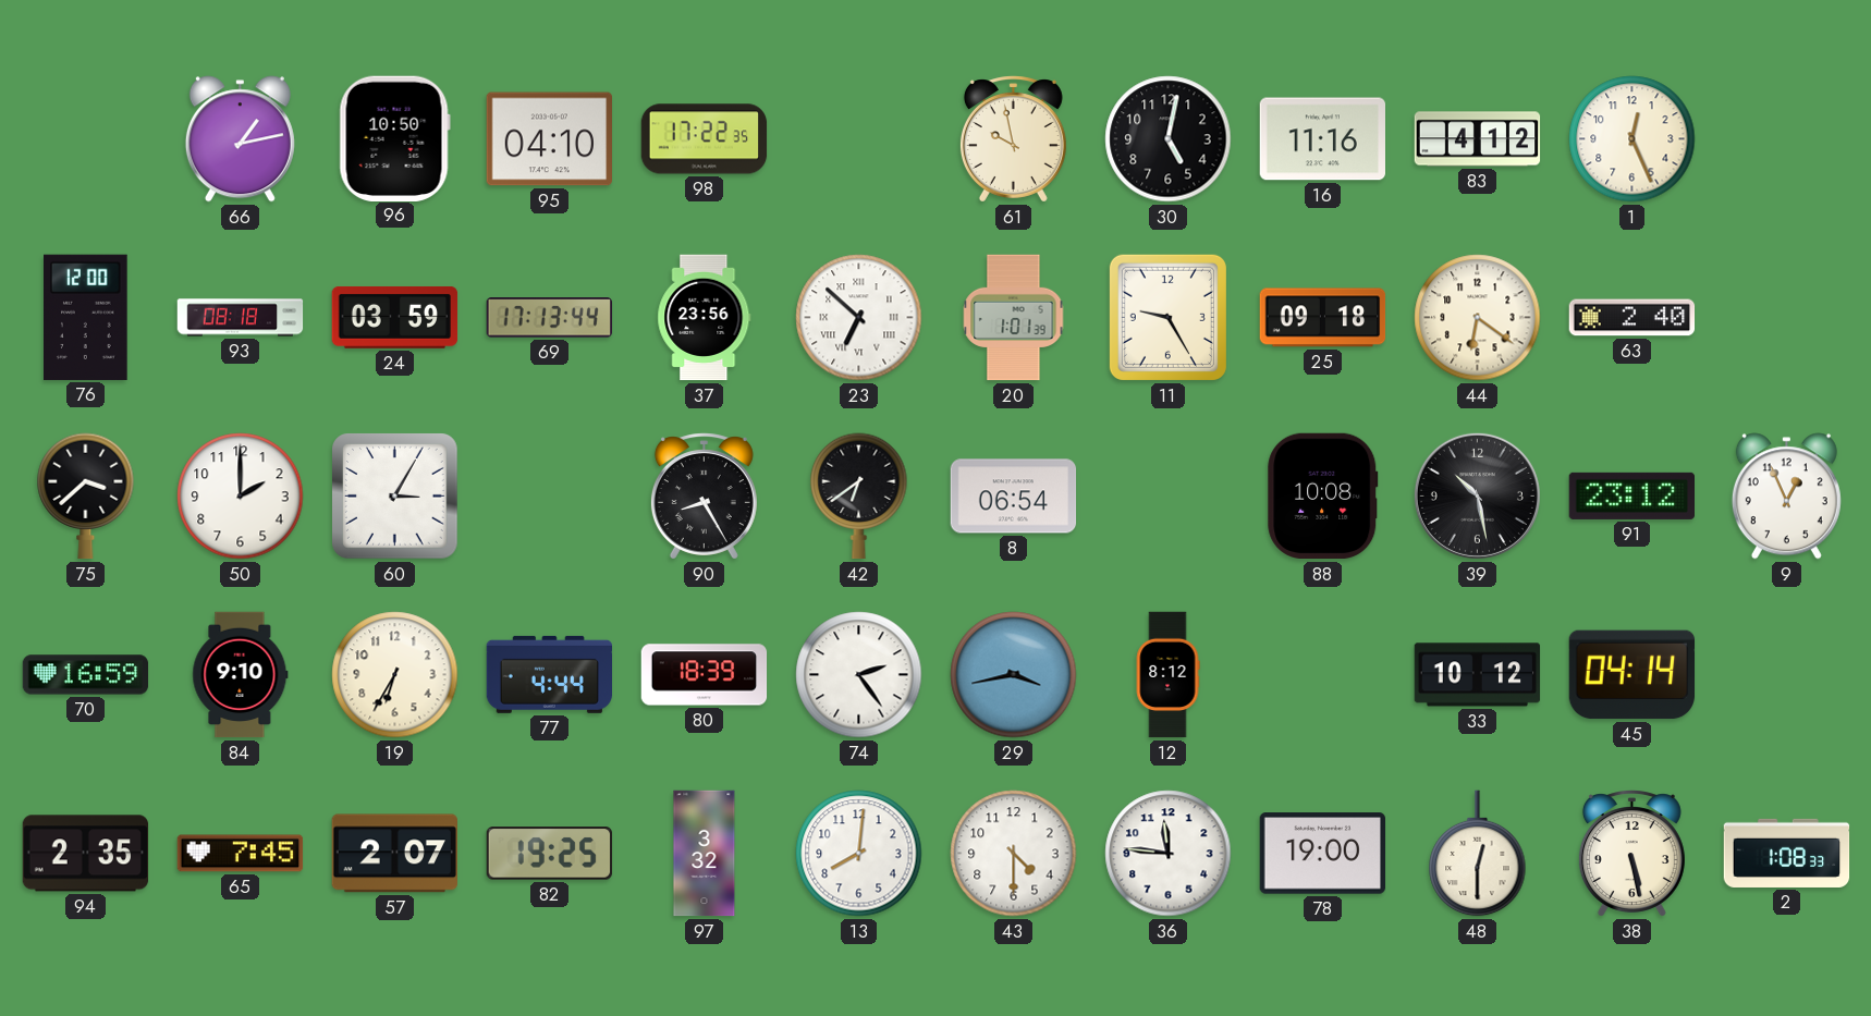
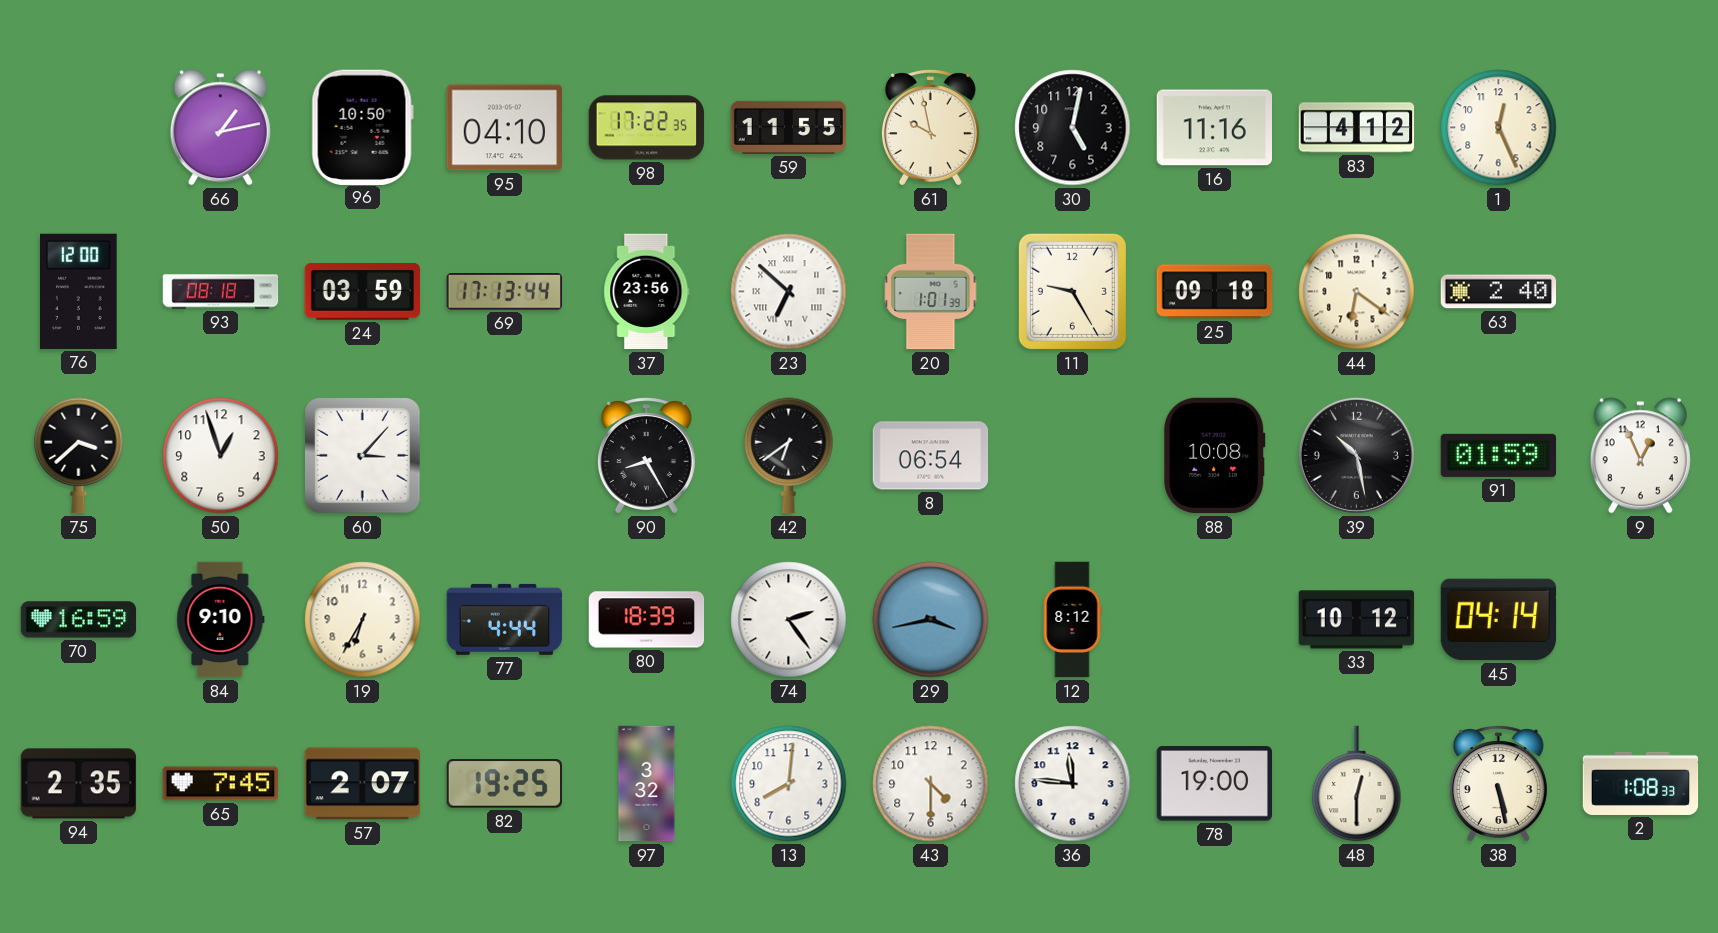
59: none -> 11:55
50: 2:00 -> 12:57
60: 3:05 -> 3:07
91: 23:12 -> 01:59
